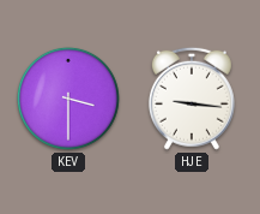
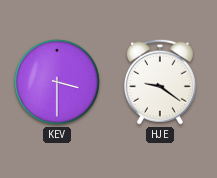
HJE: 9:16 -> 9:21
